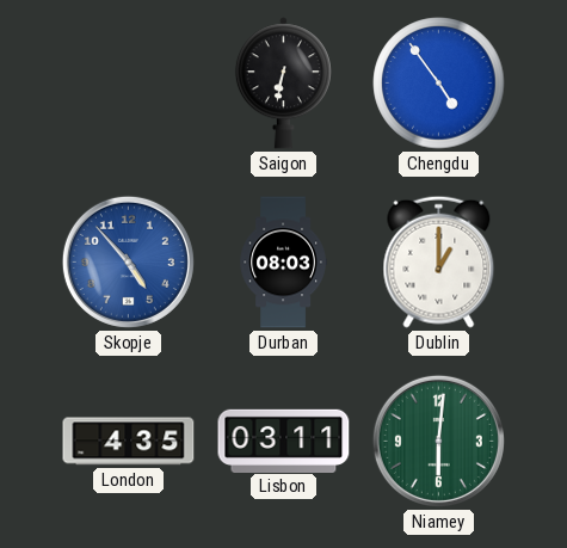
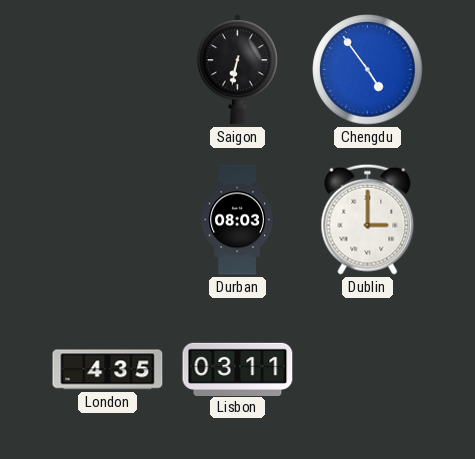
Skopje: 4:53 -> none
Dublin: 1:00 -> 3:00
Niamey: 6:01 -> none
